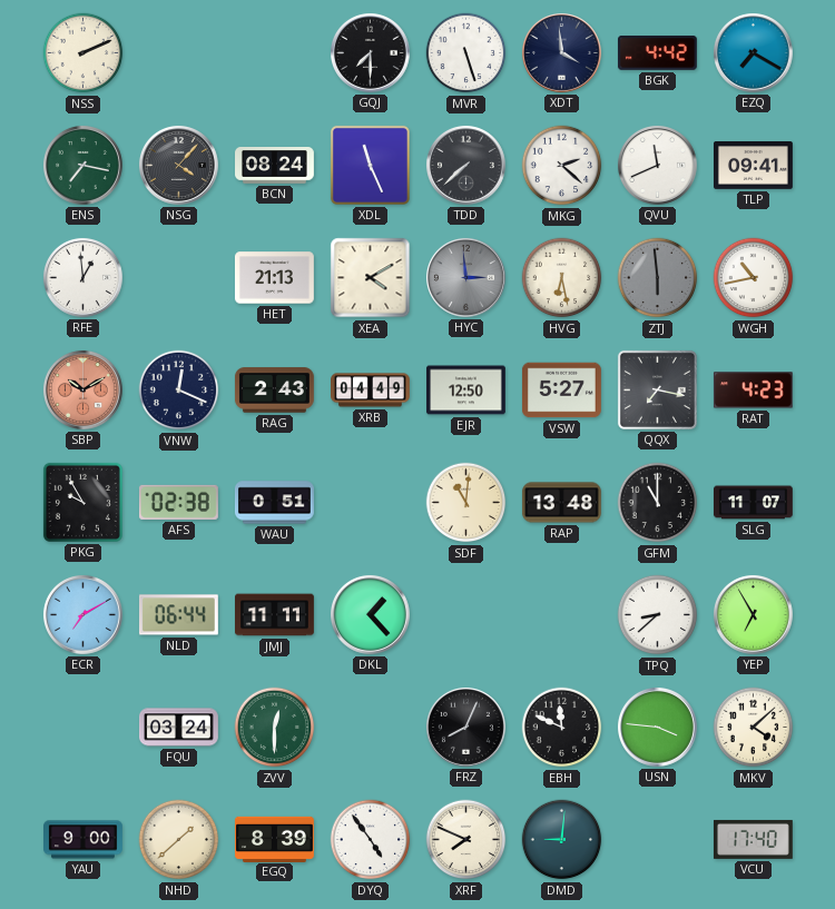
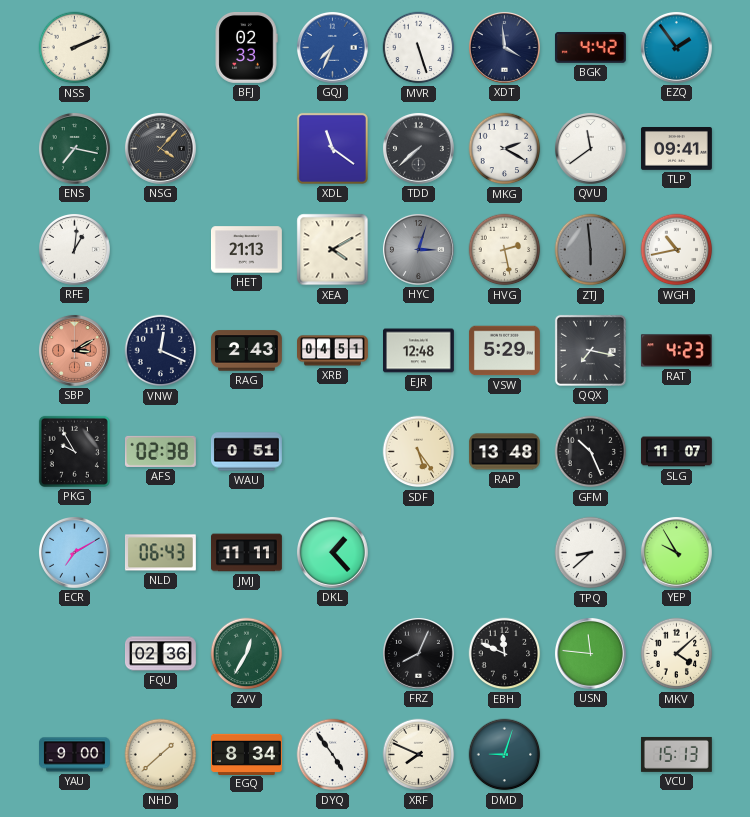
BFJ: none -> 02:33
GQJ: 7:30 -> 7:34
GQJ dial: black -> blue
EZQ: 7:20 -> 1:54
BCN: 08:24 -> none
XDL: 11:26 -> 11:21
MKG: 2:22 -> 2:20
QVU: 11:41 -> 11:39
RFE: 12:59 -> 1:01
HYC: 2:59 -> 3:03
HVG: 6:28 -> 2:28
SBP: 10:10 -> 3:10
XRB: 04:49 -> 04:51
EJR: 12:50 -> 12:48
VSW: 5:27 -> 5:29
SDF: 11:01 -> 5:24
GFM: 11:00 -> 10:26
NLD: 06:44 -> 06:43
YEP: 6:55 -> 9:55
FQU: 03:24 -> 02:36
ZVV: 12:30 -> 12:35
USN: 3:46 -> 11:46
EGQ: 8:39 -> 8:34
DMD: 9:01 -> 9:03
VCU: 17:40 -> 15:13
